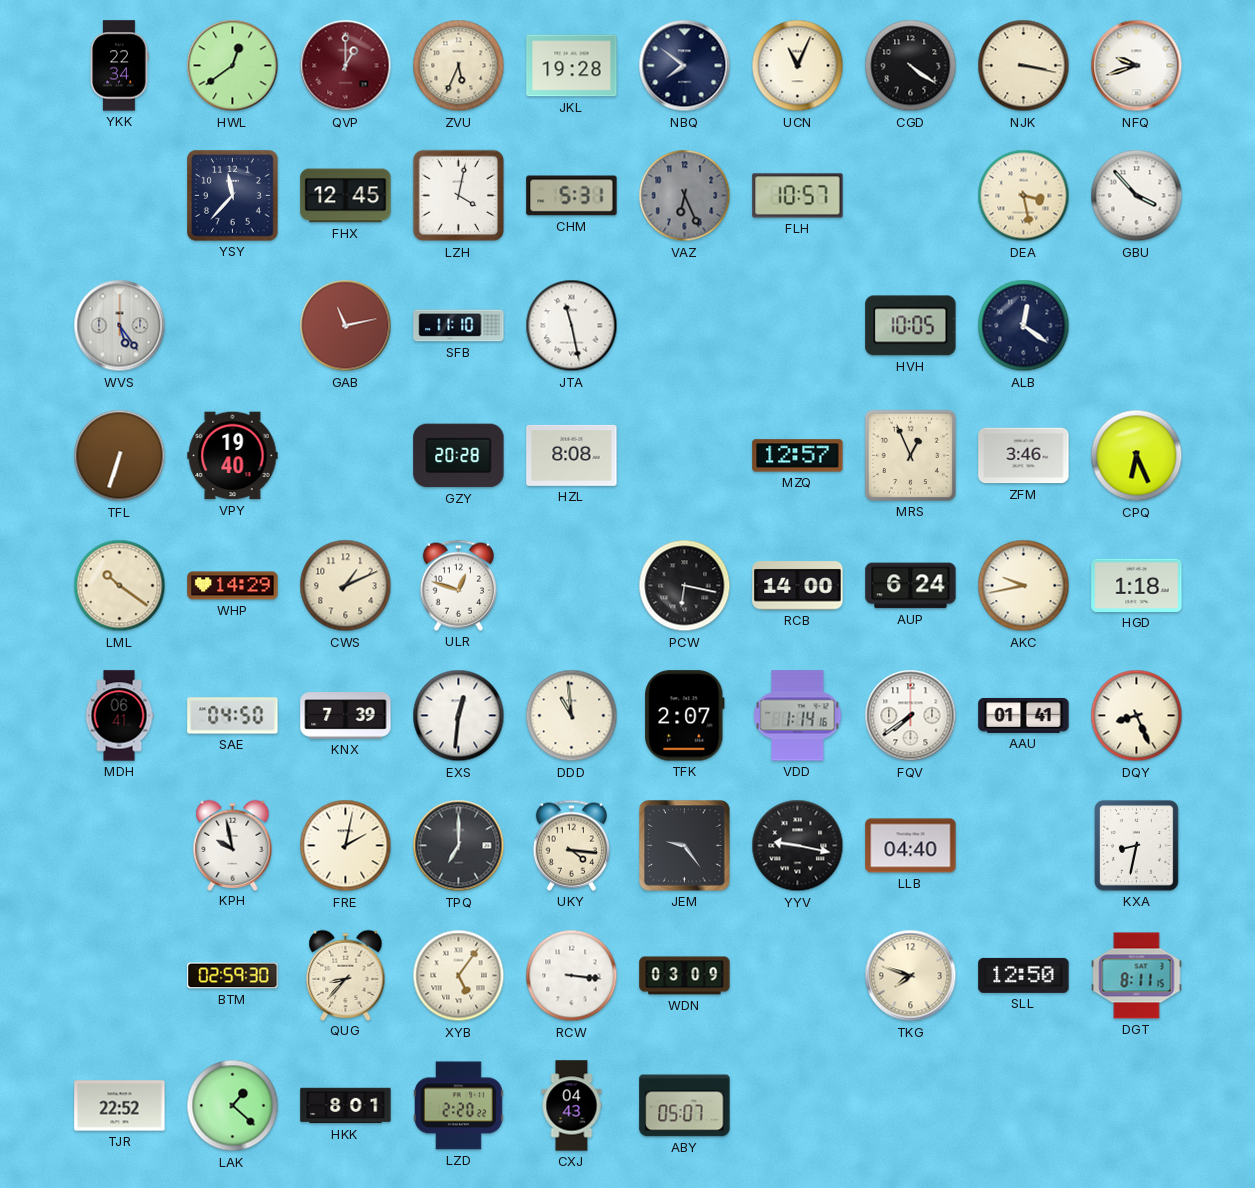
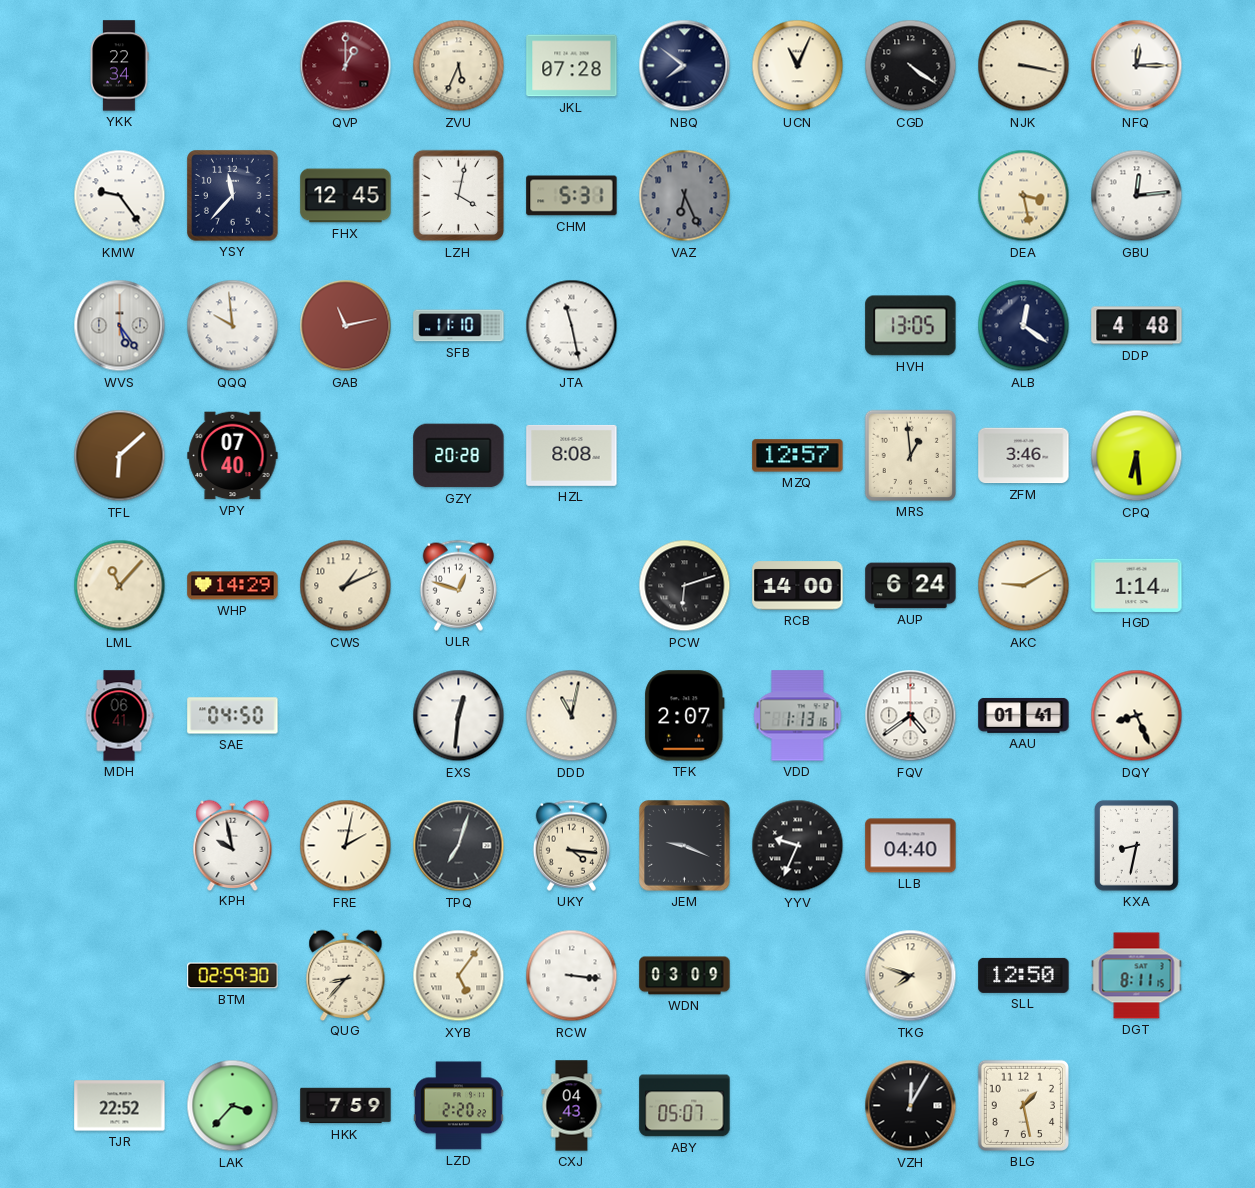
HWL: 12:39 -> none
JKL: 19:28 -> 07:28
NFQ: 9:42 -> 12:15
KMW: none -> 9:24
FLH: 10:57 -> none
GBU: 3:53 -> 12:14
QQQ: none -> 9:59
HVH: 10:05 -> 13:05
DDP: none -> 4:48
TFL: 6:33 -> 6:08
VPY: 19:40 -> 07:40
MRS: 12:56 -> 12:59
CPQ: 6:26 -> 6:29
LML: 10:21 -> 11:07
PCW: 6:17 -> 6:12
AKC: 9:43 -> 9:10
HGD: 1:18 -> 1:14
KNX: 7:39 -> none
DDD: 10:59 -> 11:02
VDD: 1:14 -> 1:13
FQV: 7:39 -> 4:39
TPQ: 7:00 -> 7:03
JEM: 9:24 -> 9:19
YYV: 9:17 -> 9:34
LAK: 1:22 -> 3:37
HKK: 8:01 -> 7:59
VZH: none -> 12:05
BLG: none -> 1:28
